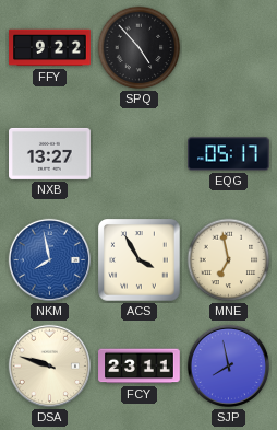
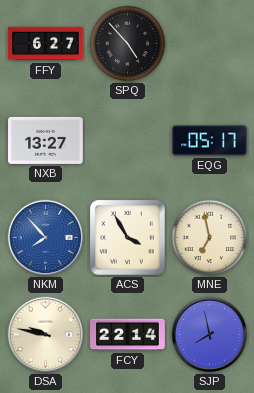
FFY: 9:22 -> 6:27
NKM: 7:58 -> 7:53
DSA: 9:48 -> 9:47
FCY: 23:11 -> 22:14
